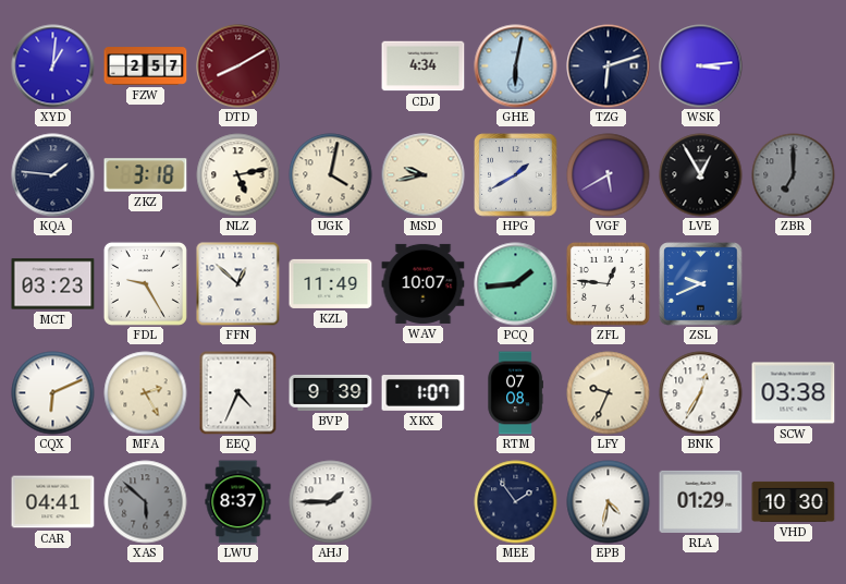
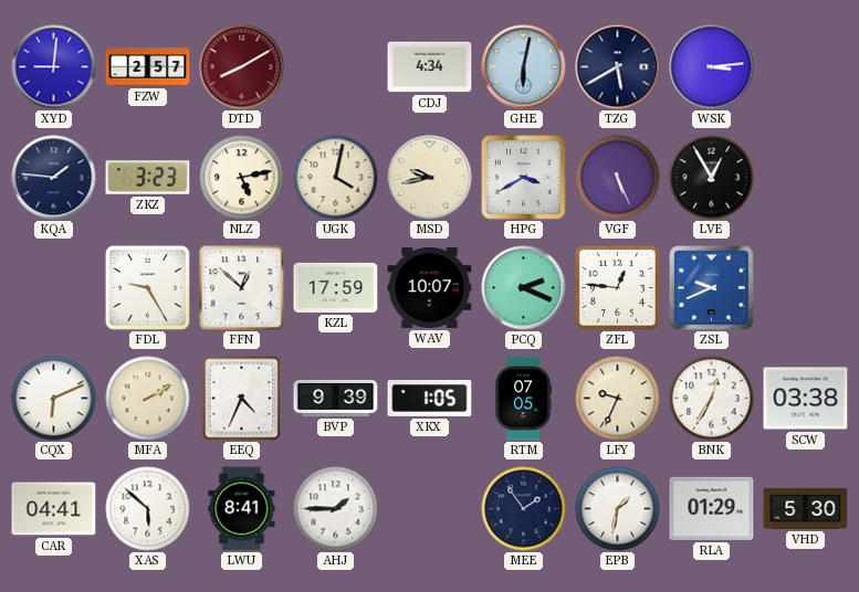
XYD: 1:01 -> 9:01
TZG: 6:12 -> 5:40
ZKZ: 3:18 -> 3:23
HPG: 1:40 -> 3:40
VGF: 5:40 -> 5:26
ZBR: 7:00 -> none
MCT: 03:23 -> none
KZL: 11:49 -> 17:59
PCQ: 1:44 -> 2:19
MFA: 2:25 -> 2:10
XKX: 1:07 -> 1:05
RTM: 07:08 -> 07:05
XAS dial: grey -> white
LWU: 8:37 -> 8:41
EPB: 4:32 -> 1:32
VHD: 10:30 -> 5:30
